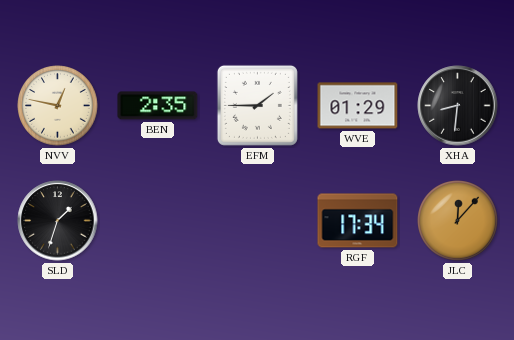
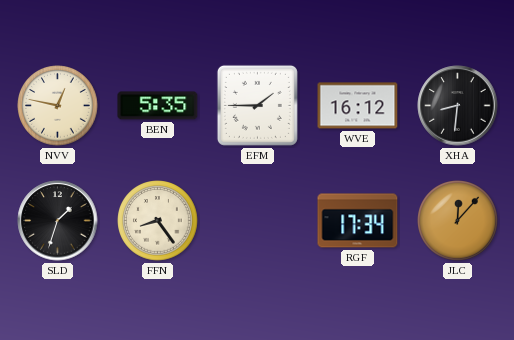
BEN: 2:35 -> 5:35
WVE: 01:29 -> 16:12
FFN: none -> 8:24
